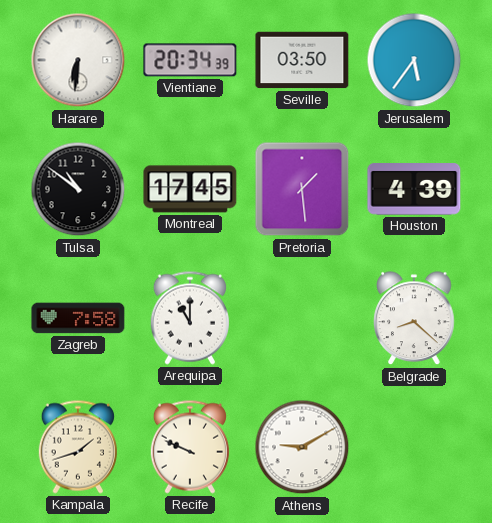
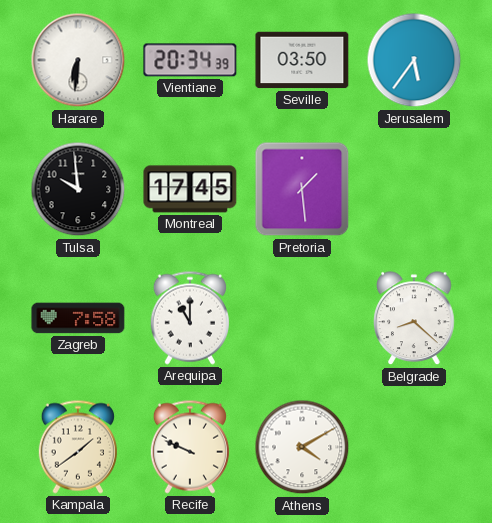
Tulsa: 10:51 -> 9:59
Houston: 4:39 -> none
Kampala: 1:42 -> 1:39
Athens: 9:10 -> 4:10
